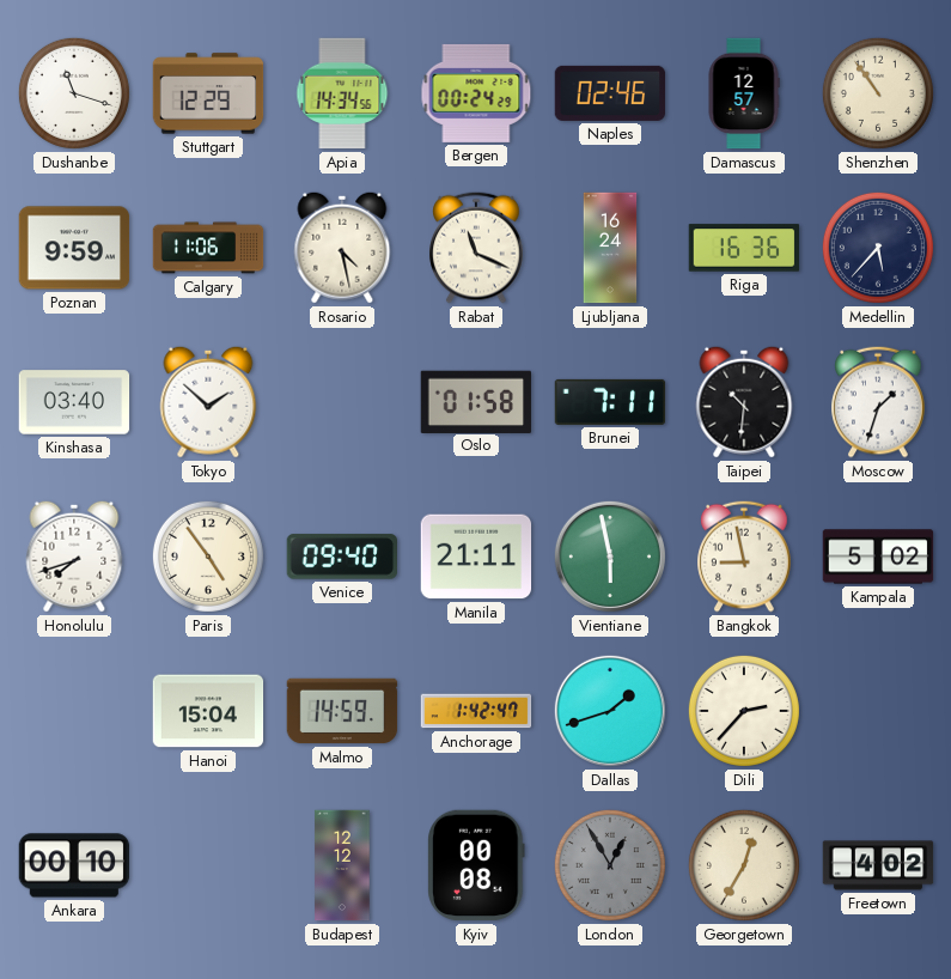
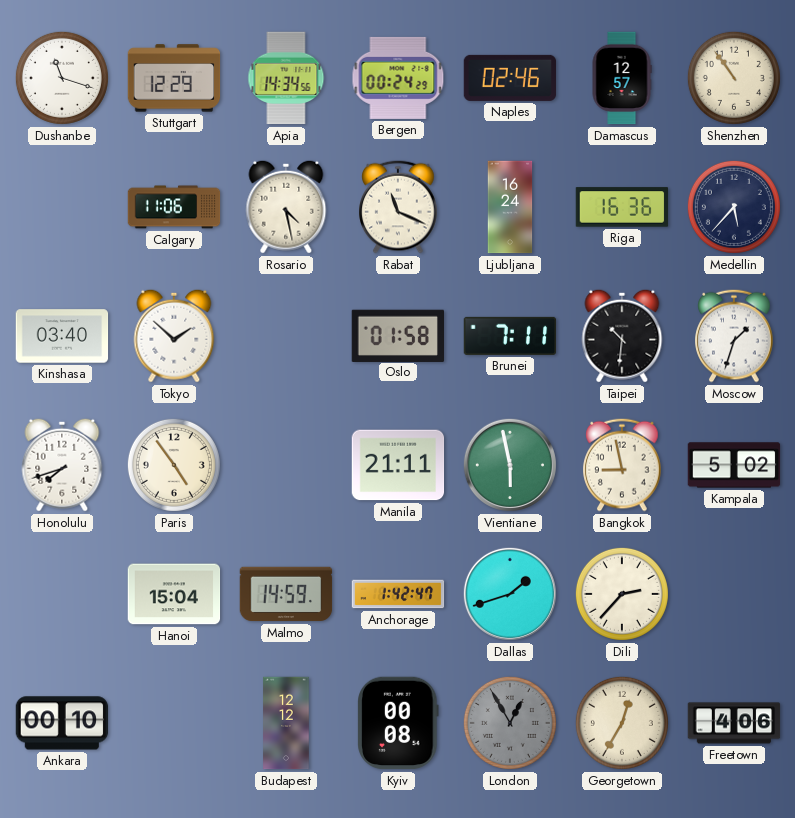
Poznan: 9:59 -> none
Venice: 09:40 -> none
Freetown: 4:02 -> 4:06
